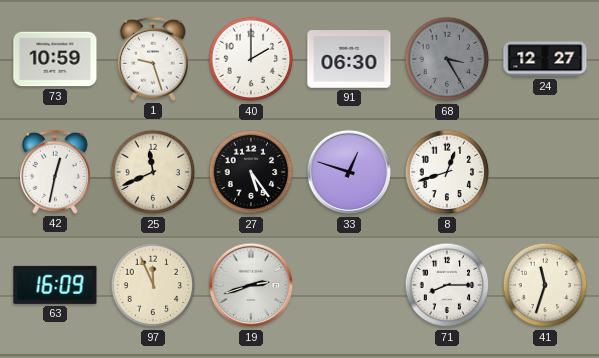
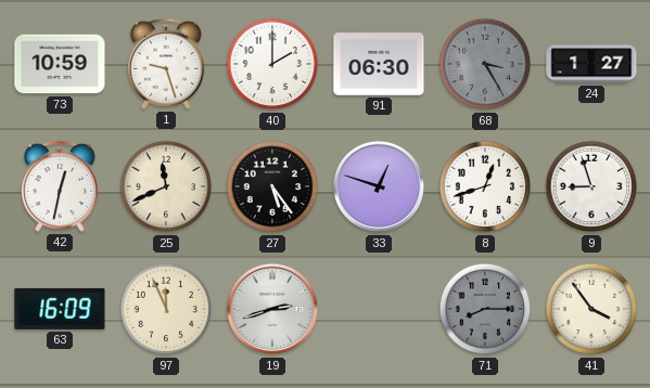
24: 12:27 -> 1:27
9: none -> 8:57
71 dial: white -> grey
41: 11:33 -> 3:54
